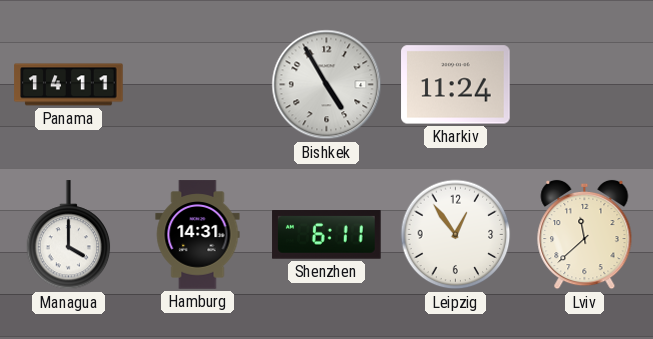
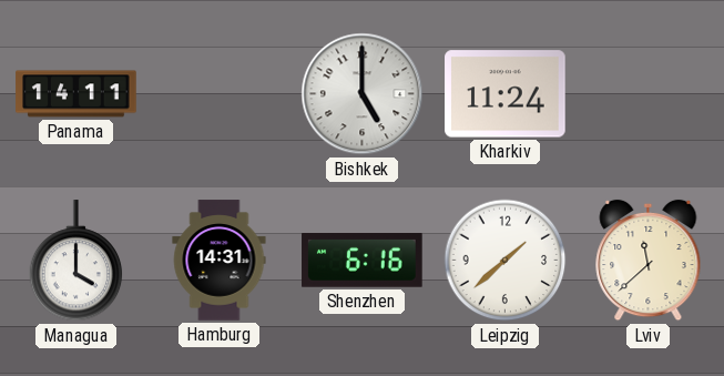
Bishkek: 4:55 -> 5:00
Shenzhen: 6:11 -> 6:16
Leipzig: 12:54 -> 1:38
